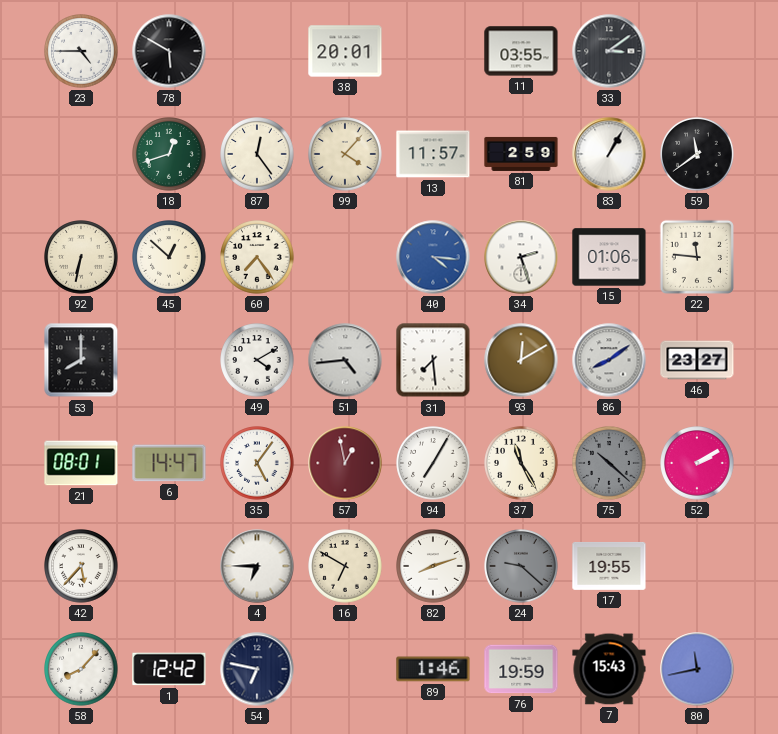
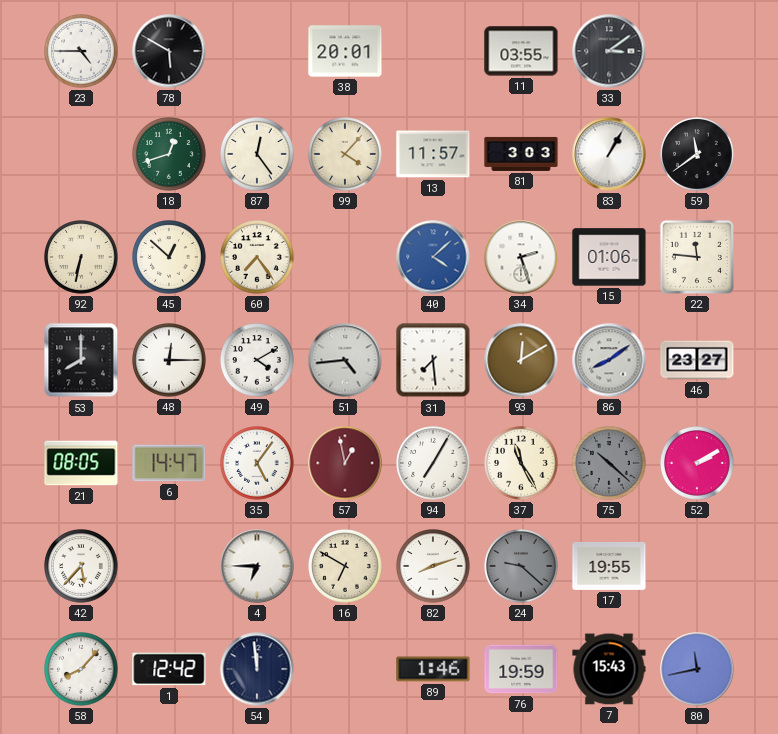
81: 2:59 -> 3:03
40: 4:16 -> 4:08
48: none -> 12:15
21: 08:01 -> 08:05
54: 6:47 -> 11:59
